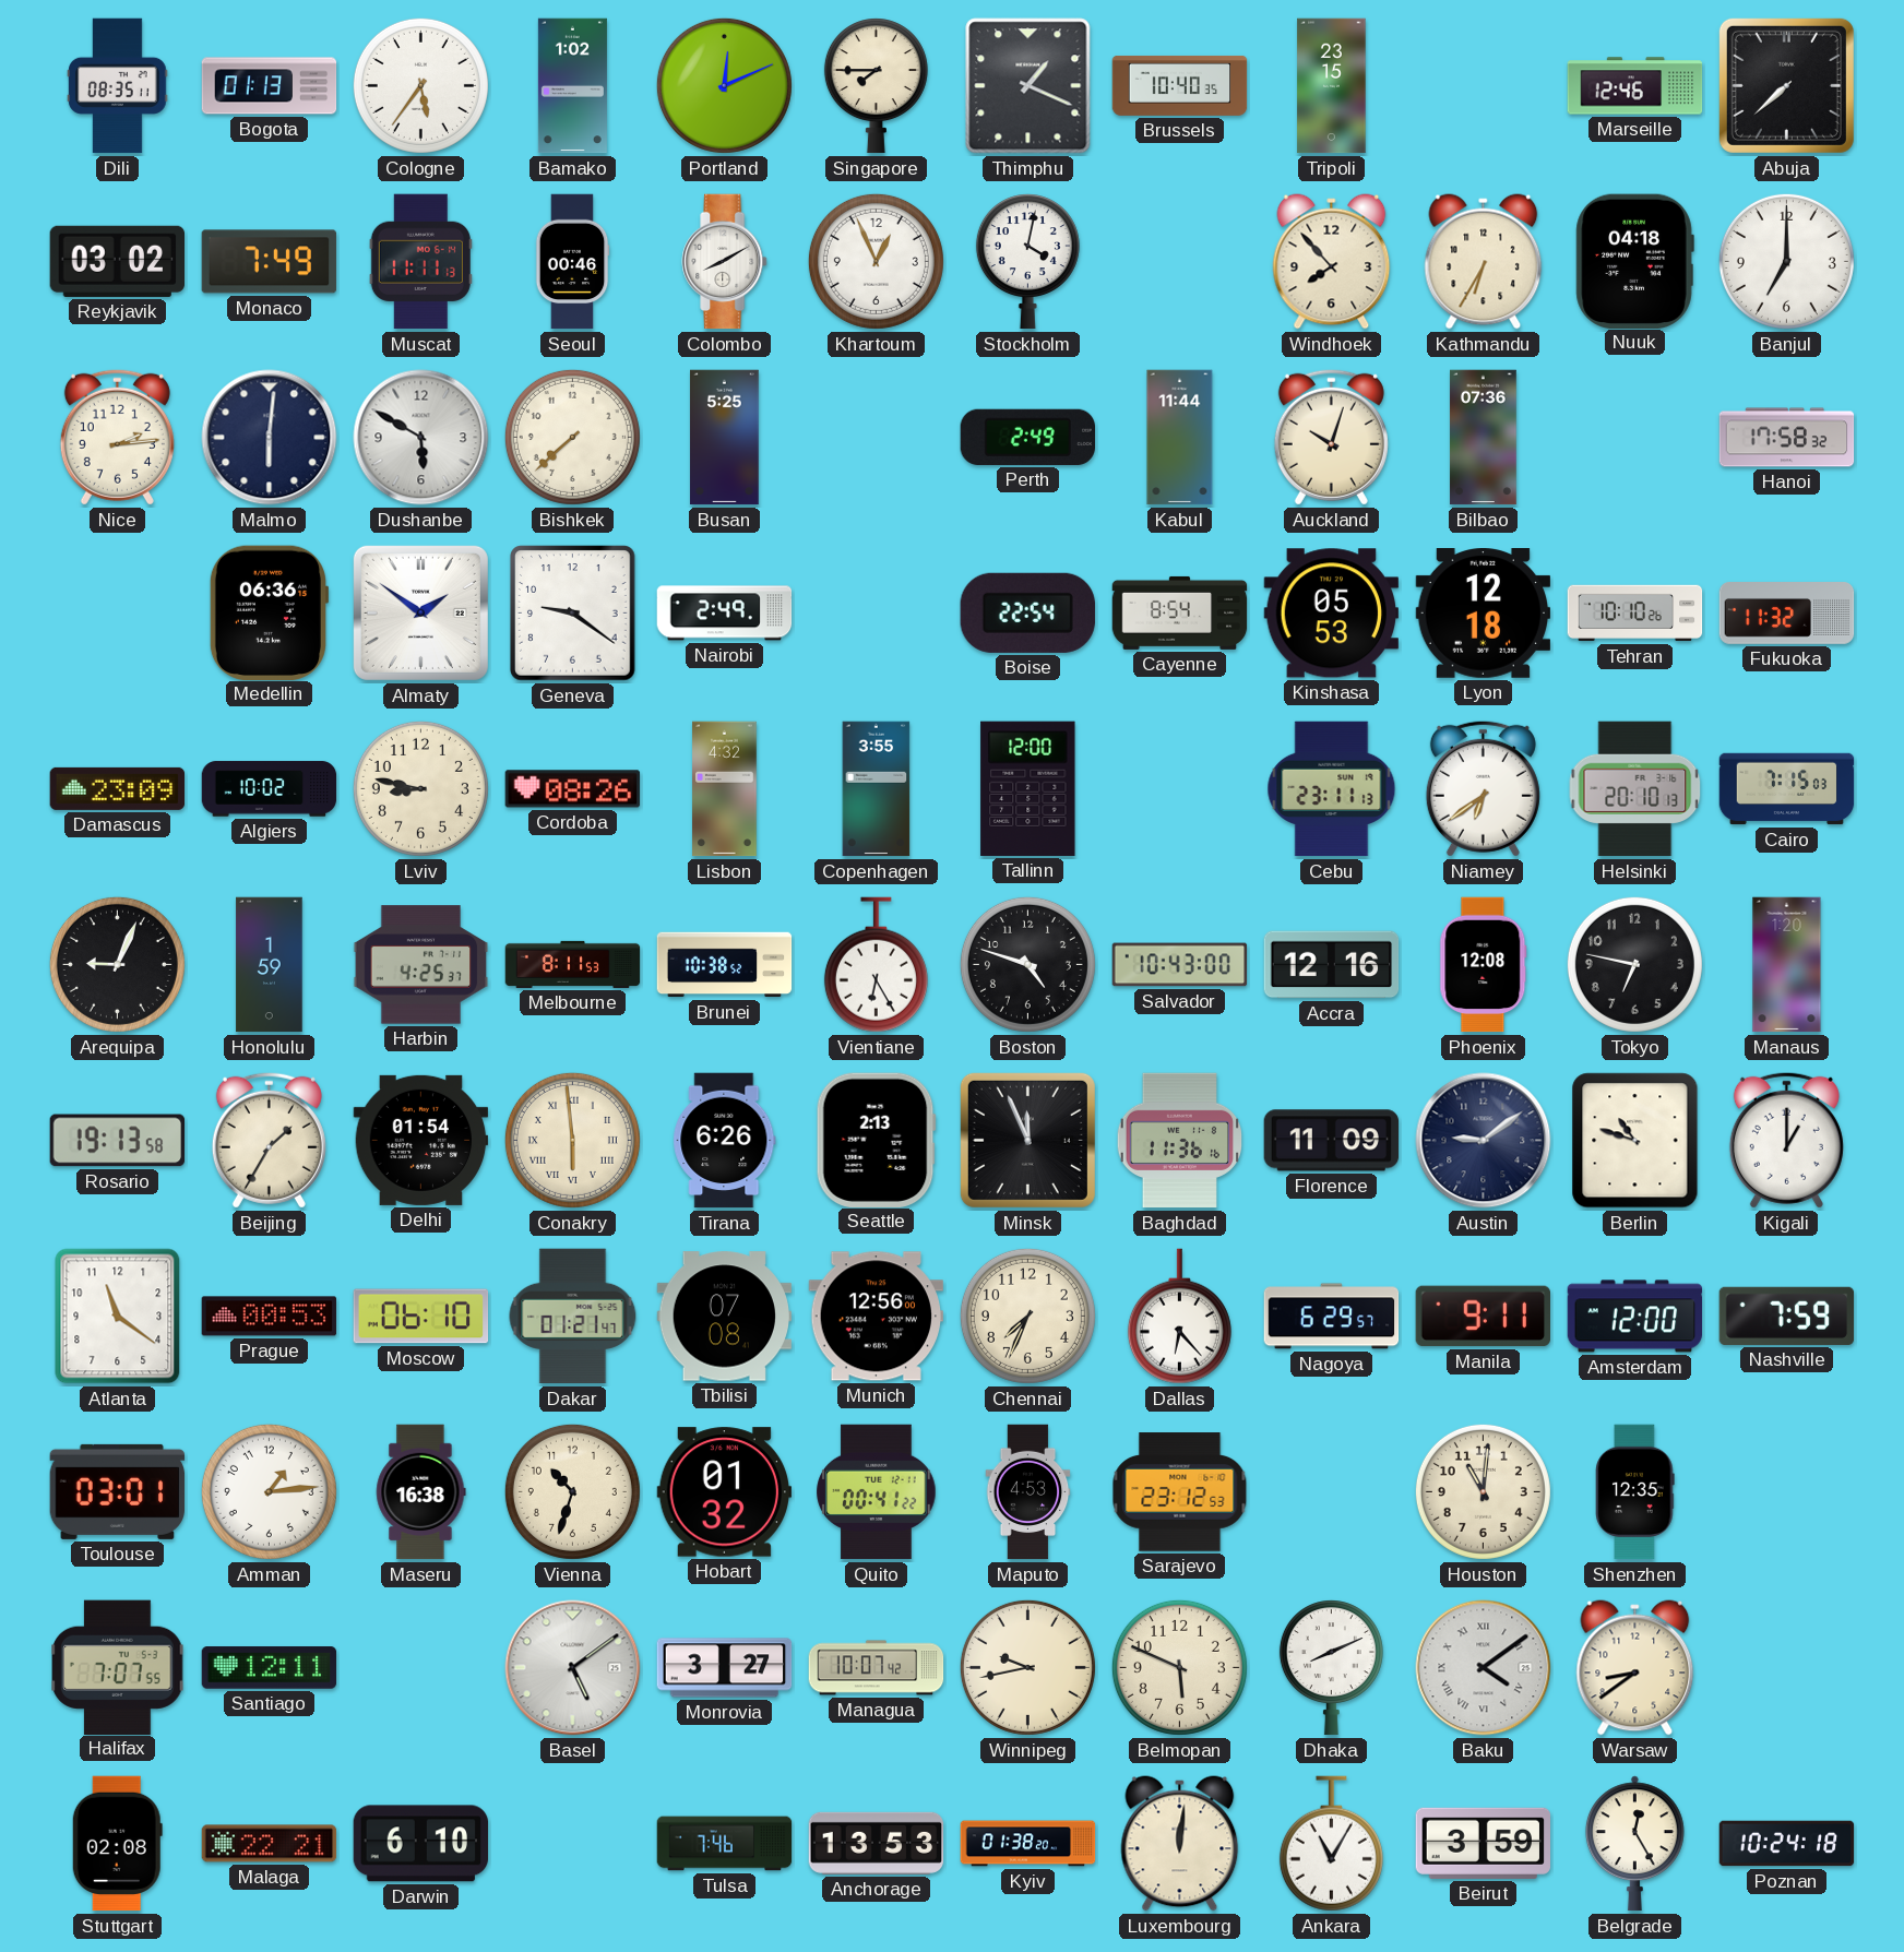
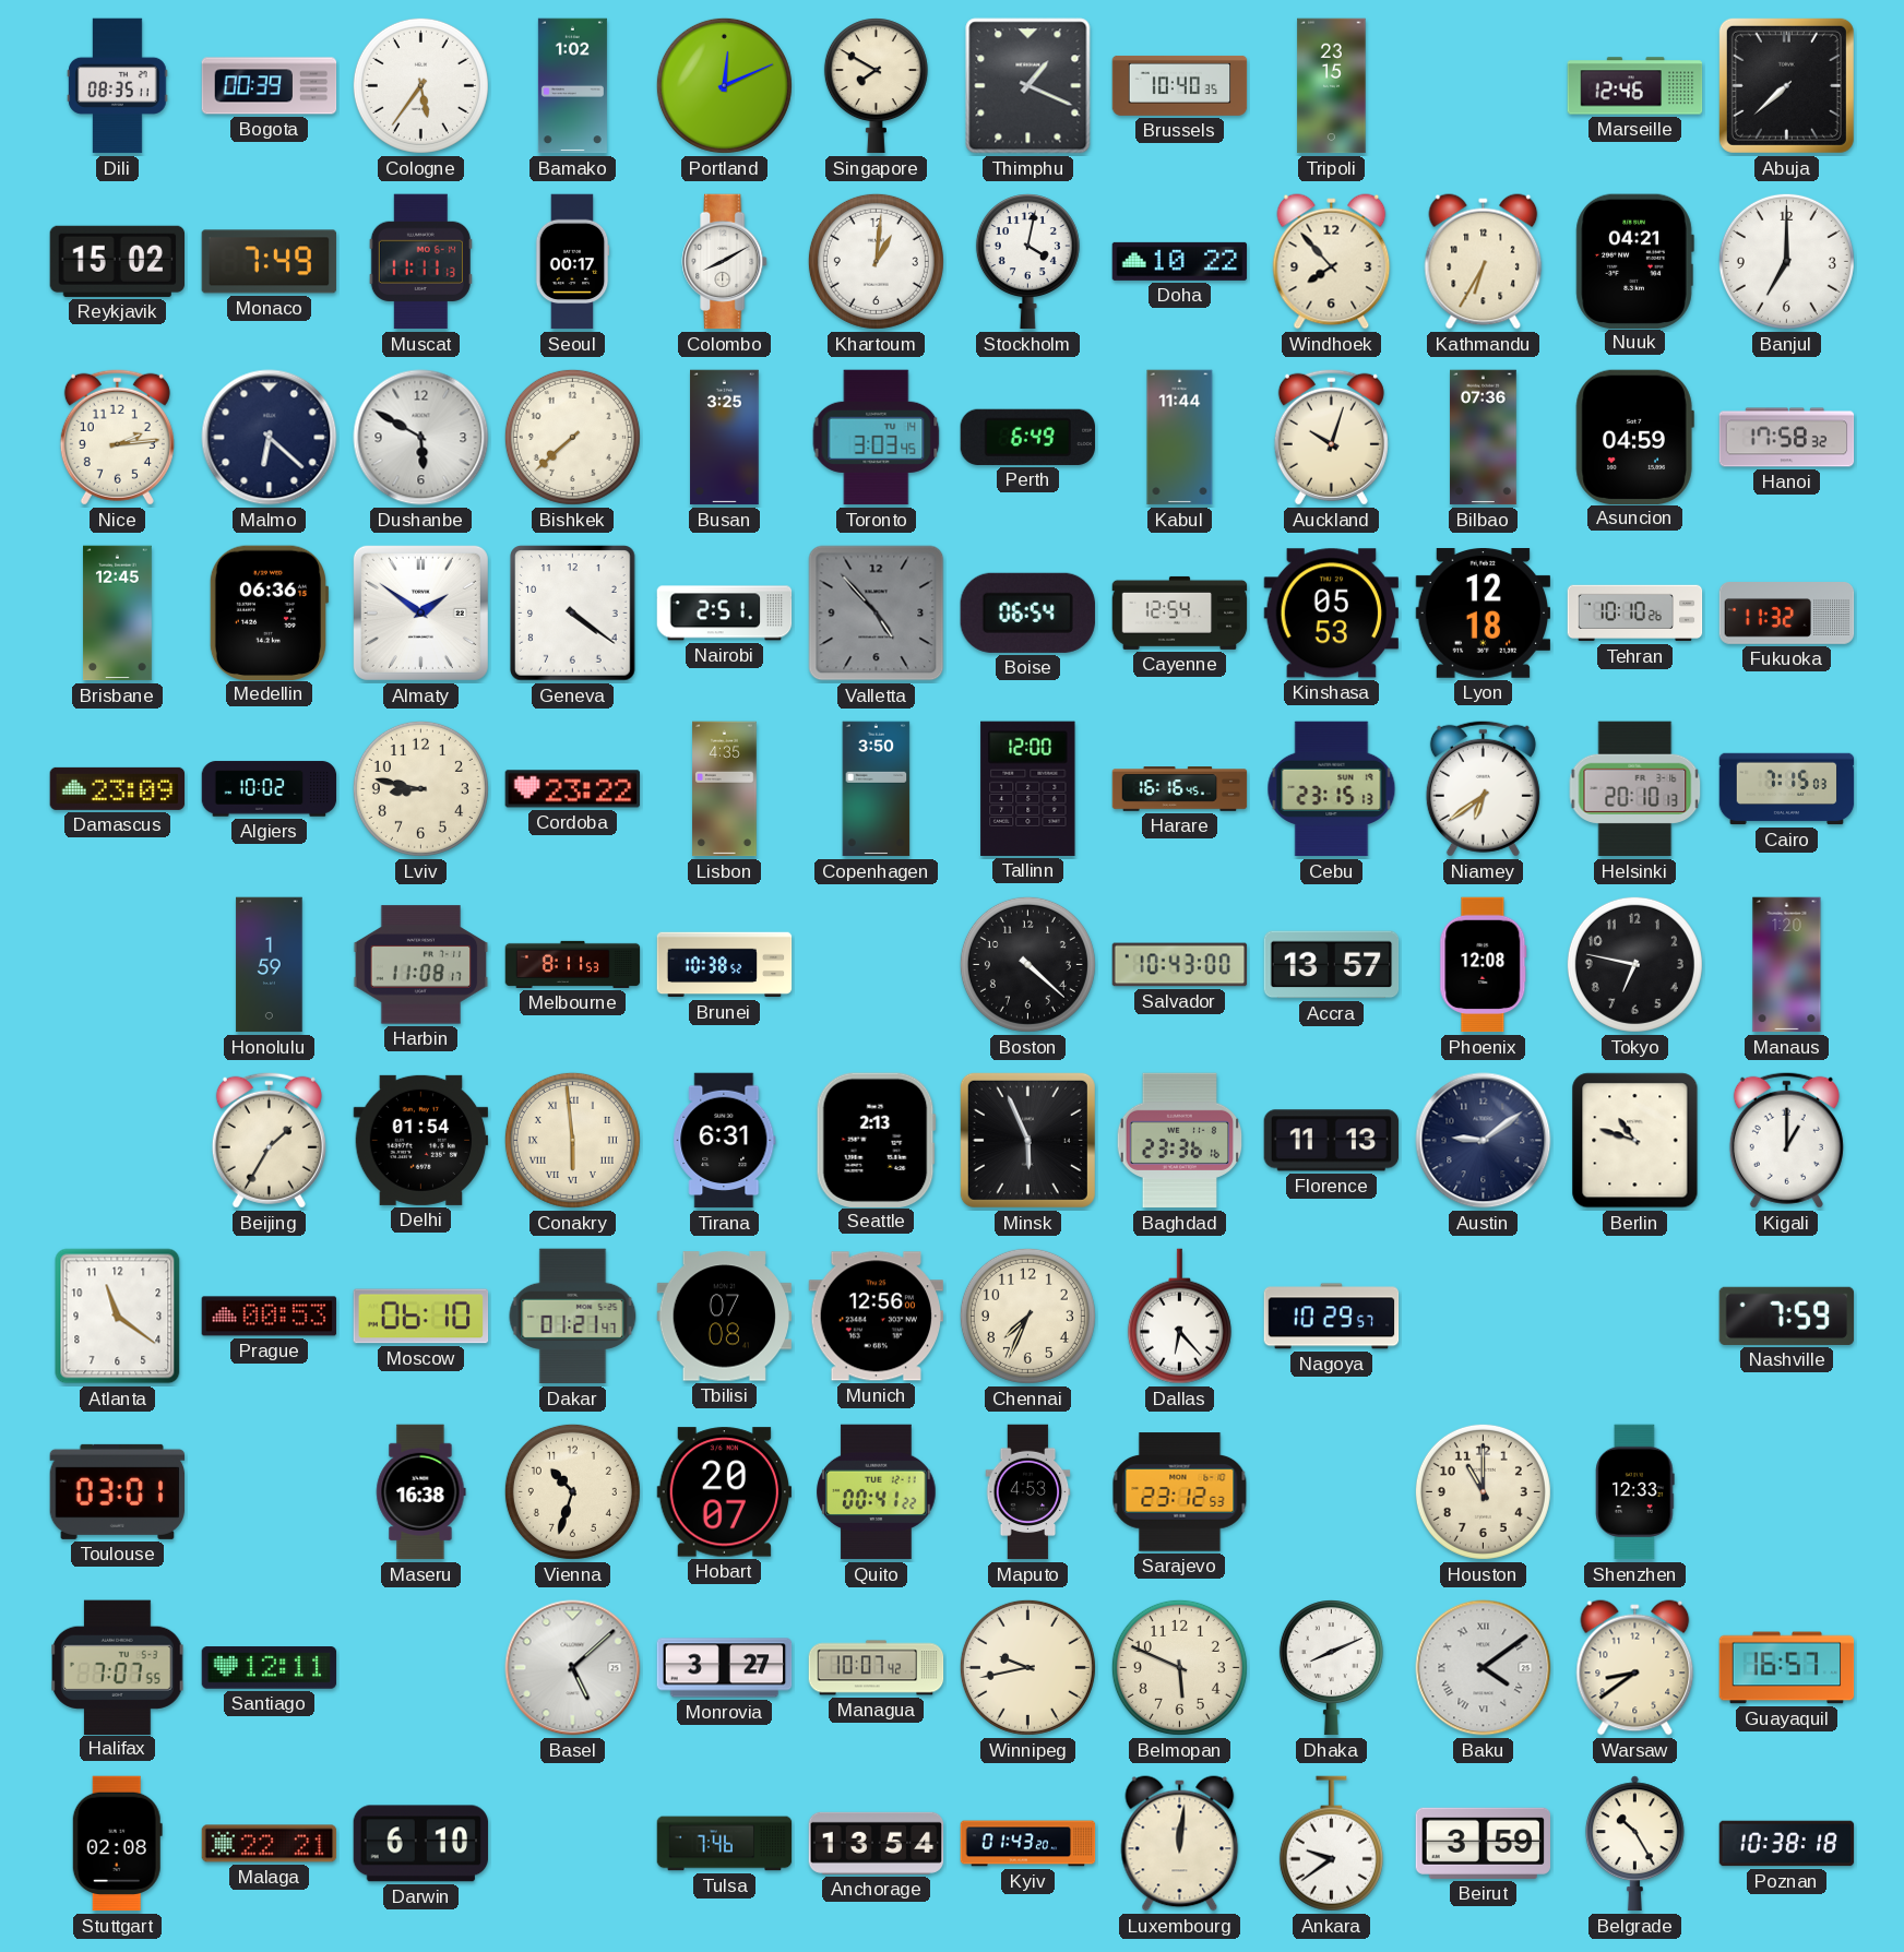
Bogota: 01:13 -> 00:39
Singapore: 7:45 -> 7:50
Reykjavik: 03:02 -> 15:02
Seoul: 00:46 -> 00:17
Khartoum: 12:56 -> 1:01
Doha: none -> 10:22
Nuuk: 04:18 -> 04:21
Malmo: 6:01 -> 6:22
Busan: 5:25 -> 3:25
Toronto: none -> 3:03
Perth: 2:49 -> 6:49
Asuncion: none -> 04:59
Brisbane: none -> 12:45
Geneva: 9:21 -> 4:21
Nairobi: 2:49 -> 2:51
Valletta: none -> 4:53
Boise: 22:54 -> 06:54
Cayenne: 8:54 -> 12:54
Cordoba: 08:26 -> 23:22
Lisbon: 4:32 -> 4:35
Copenhagen: 3:55 -> 3:50
Harare: none -> 16:16
Cebu: 23:11 -> 23:15
Arequipa: 9:04 -> none
Harbin: 4:25 -> 11:08
Vientiane: 6:25 -> none
Boston: 4:48 -> 4:22
Accra: 12:16 -> 13:57
Rosario: 19:13 -> none
Tirana: 6:26 -> 6:31
Minsk: 11:56 -> 5:56
Baghdad: 11:36 -> 23:36
Florence: 11:09 -> 11:13
Nagoya: 6:29 -> 10:29
Manila: 9:11 -> none
Amsterdam: 12:00 -> none
Amman: 1:14 -> none
Hobart: 01:32 -> 20:07
Houston: 11:01 -> 11:00
Shenzhen: 12:35 -> 12:33
Basel: 5:09 -> 5:08
Guayaquil: none -> 16:57
Anchorage: 13:53 -> 13:54
Kyiv: 01:38 -> 01:43
Ankara: 11:05 -> 9:39
Belgrade: 12:25 -> 10:25
Poznan: 10:24 -> 10:38
